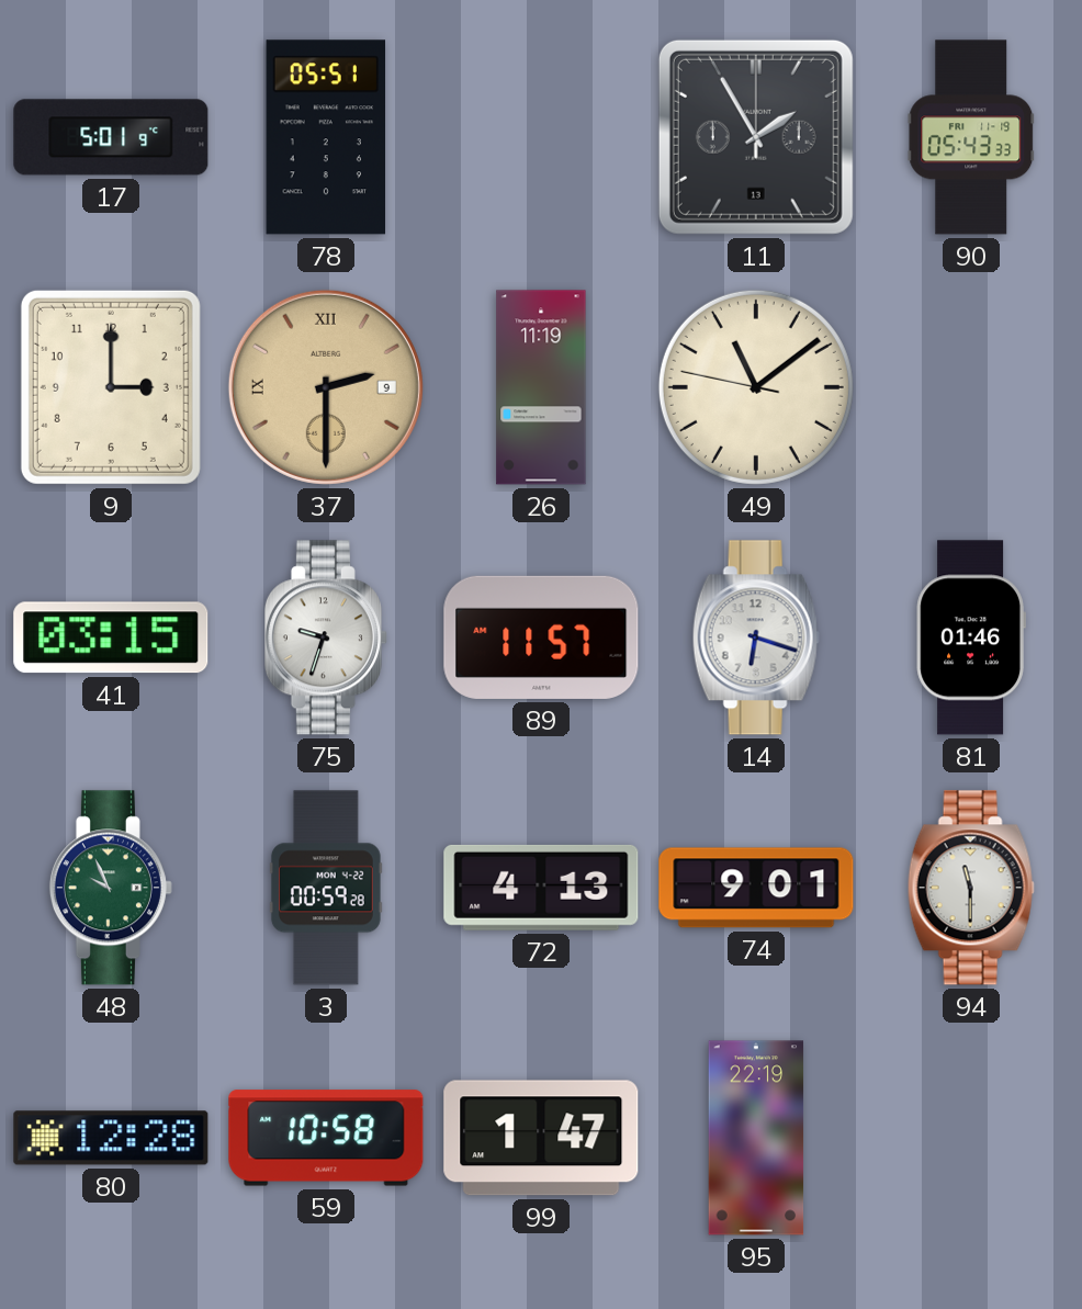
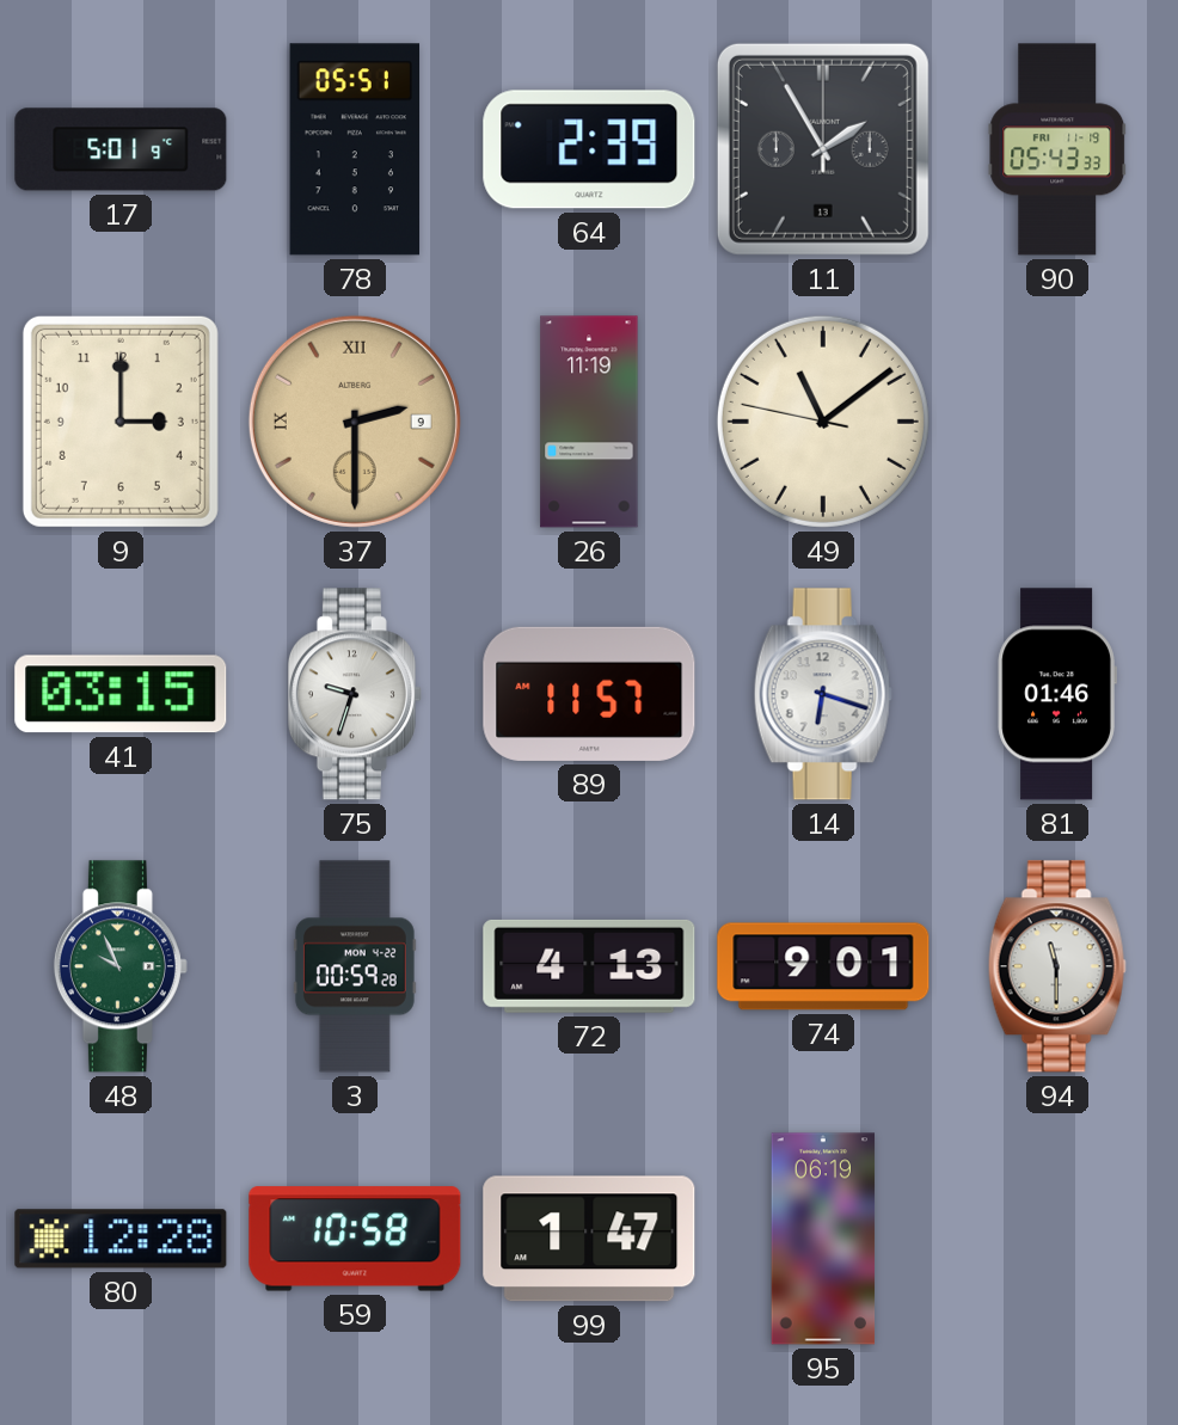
64: none -> 2:39
95: 22:19 -> 06:19
